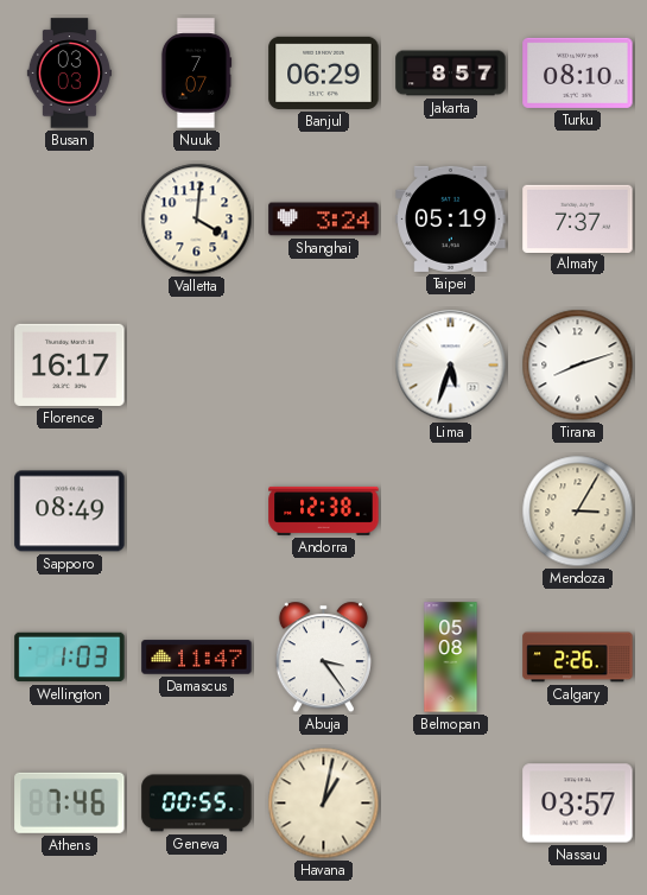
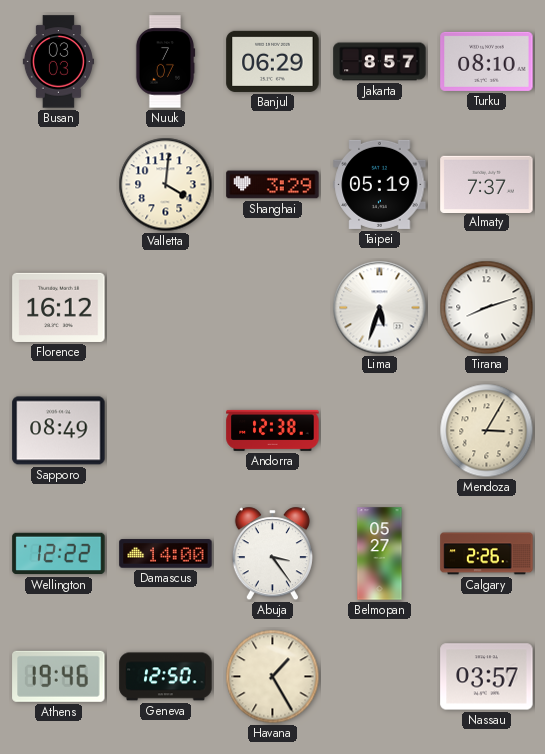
Shanghai: 3:24 -> 3:29
Florence: 16:17 -> 16:12
Wellington: 1:03 -> 12:22
Damascus: 11:47 -> 14:00
Belmopan: 05:08 -> 05:27
Athens: 7:46 -> 19:46
Geneva: 00:55 -> 12:50
Havana: 1:02 -> 1:25
